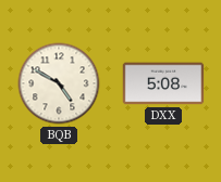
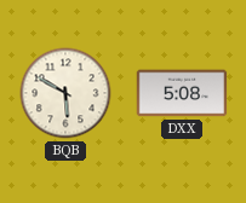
BQB: 4:50 -> 5:50
